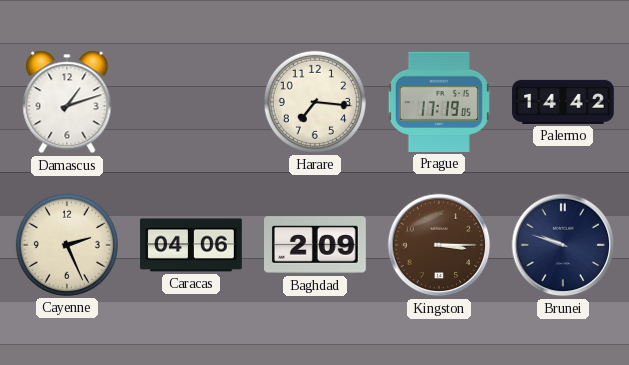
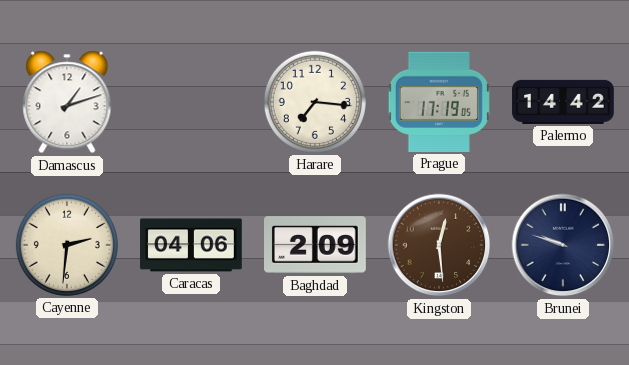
Cayenne: 2:26 -> 2:31
Kingston: 3:15 -> 12:29
